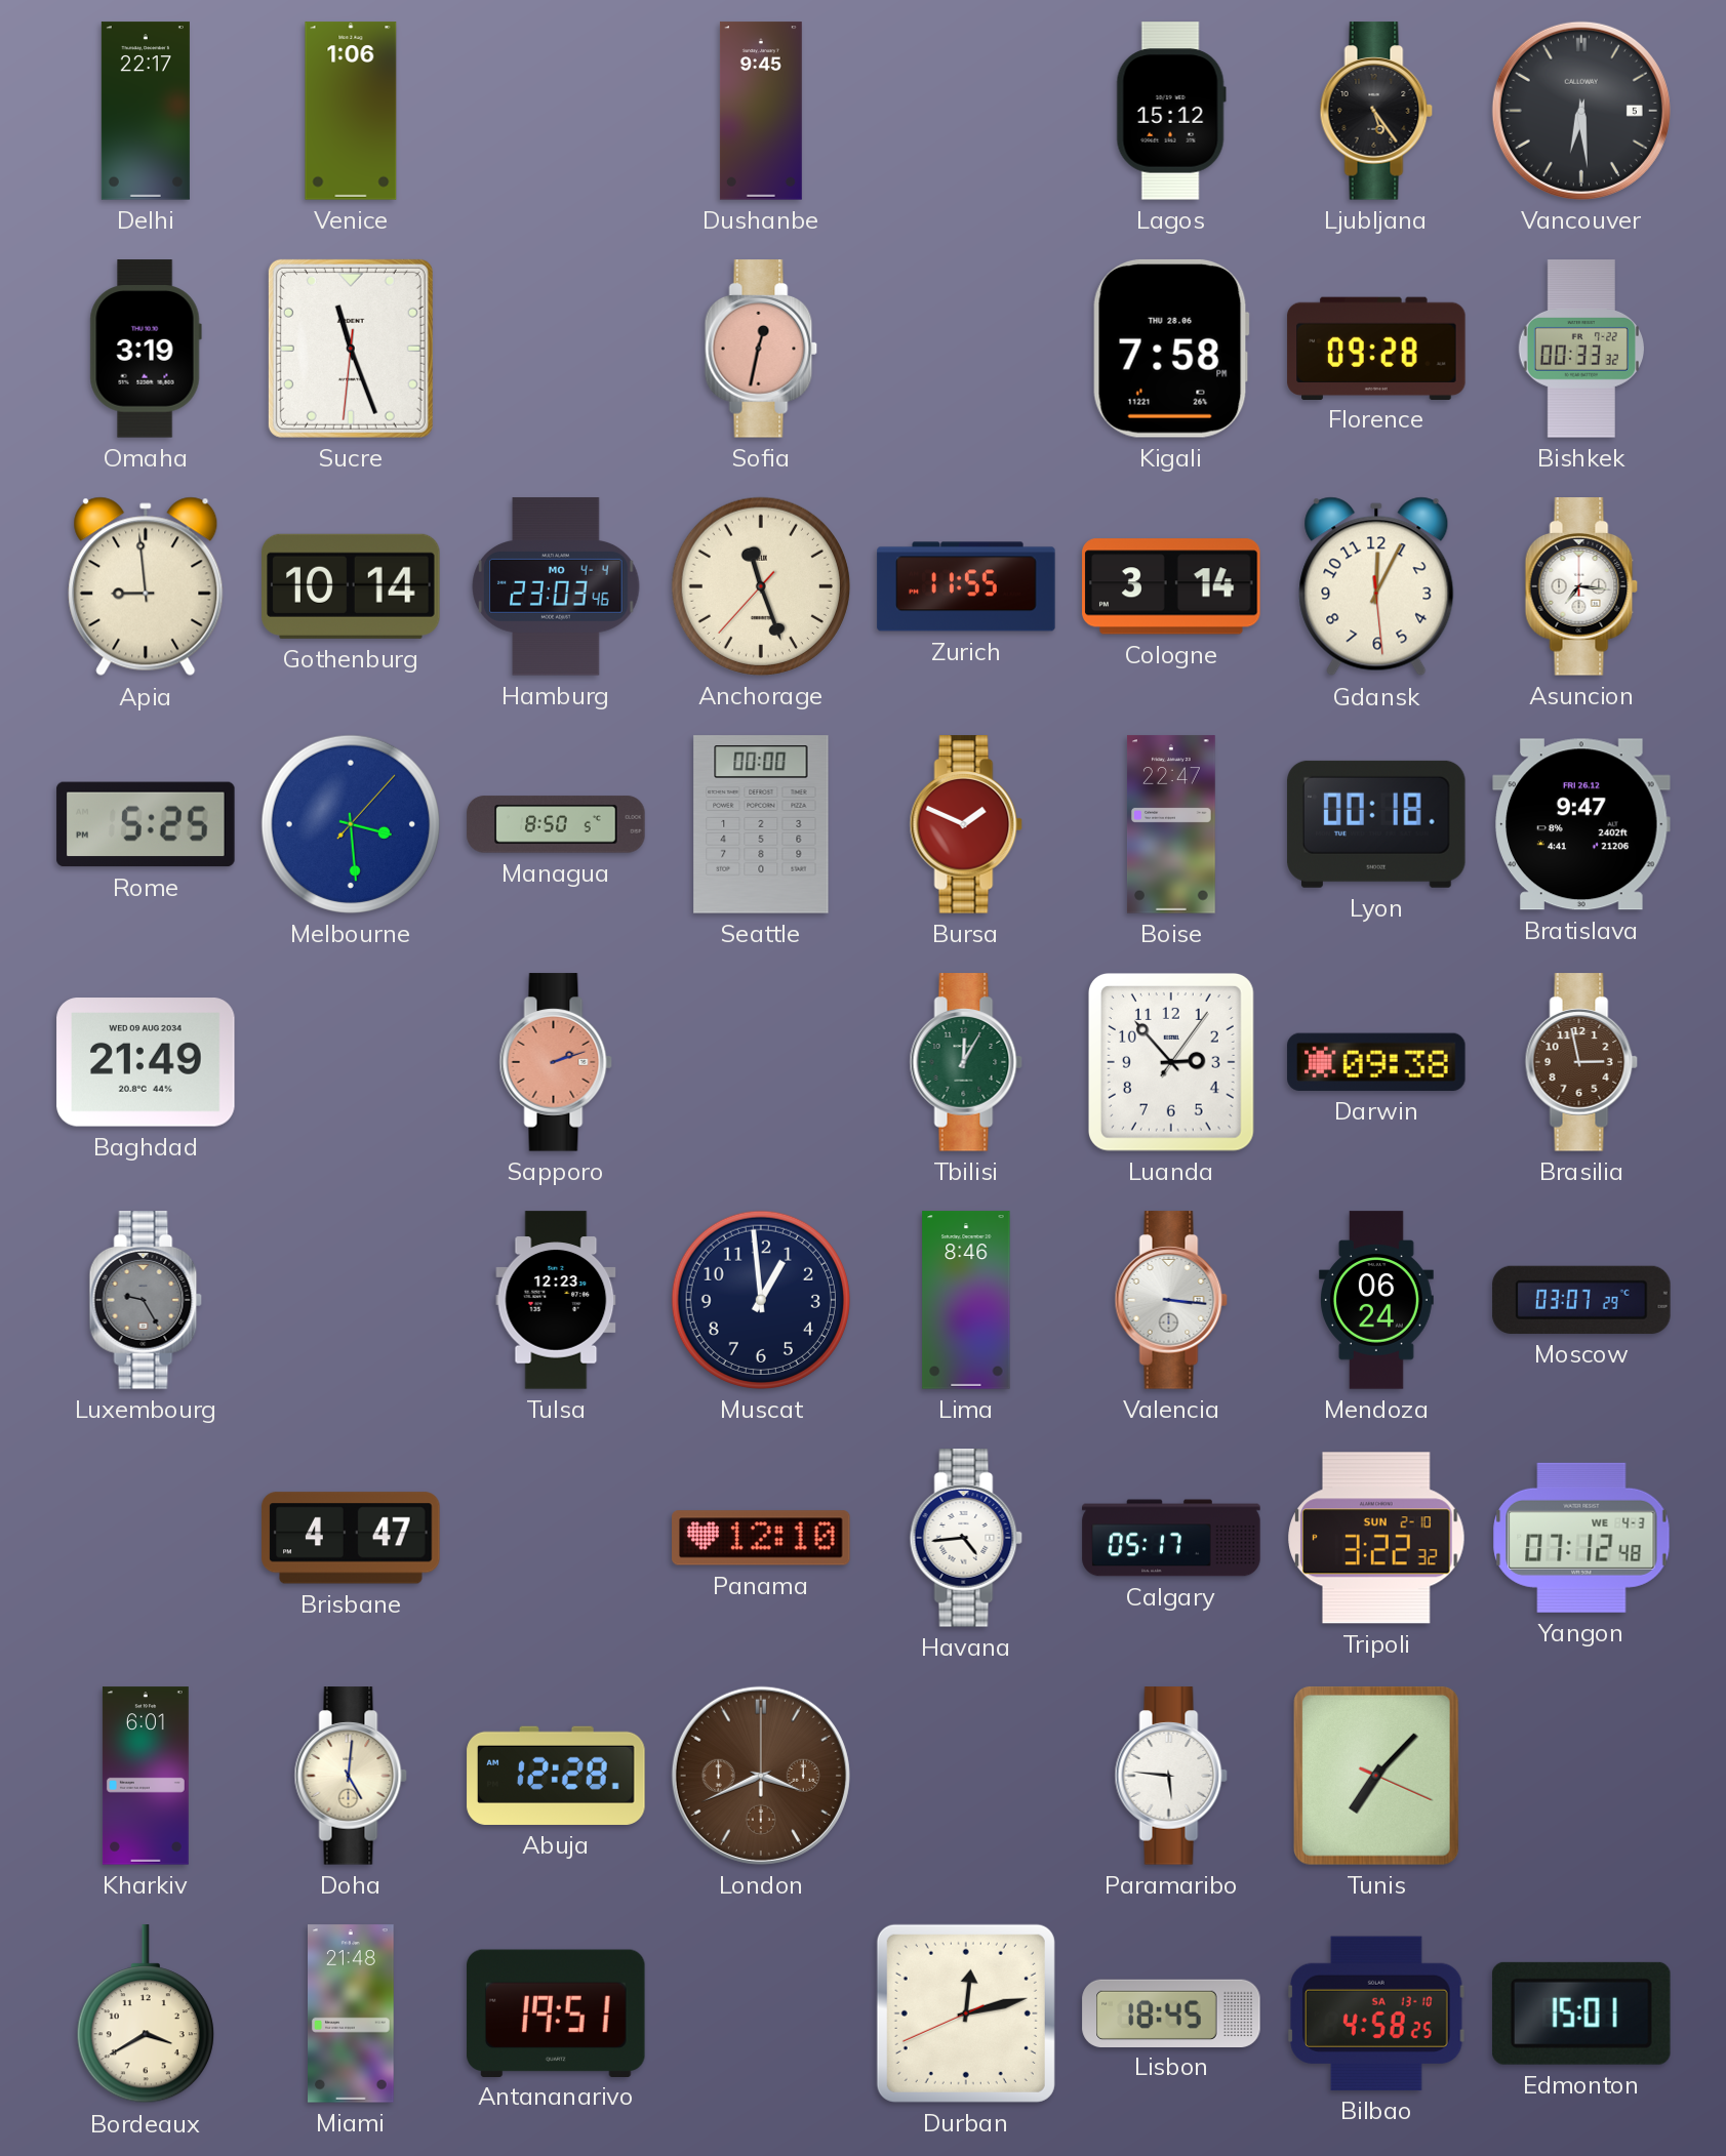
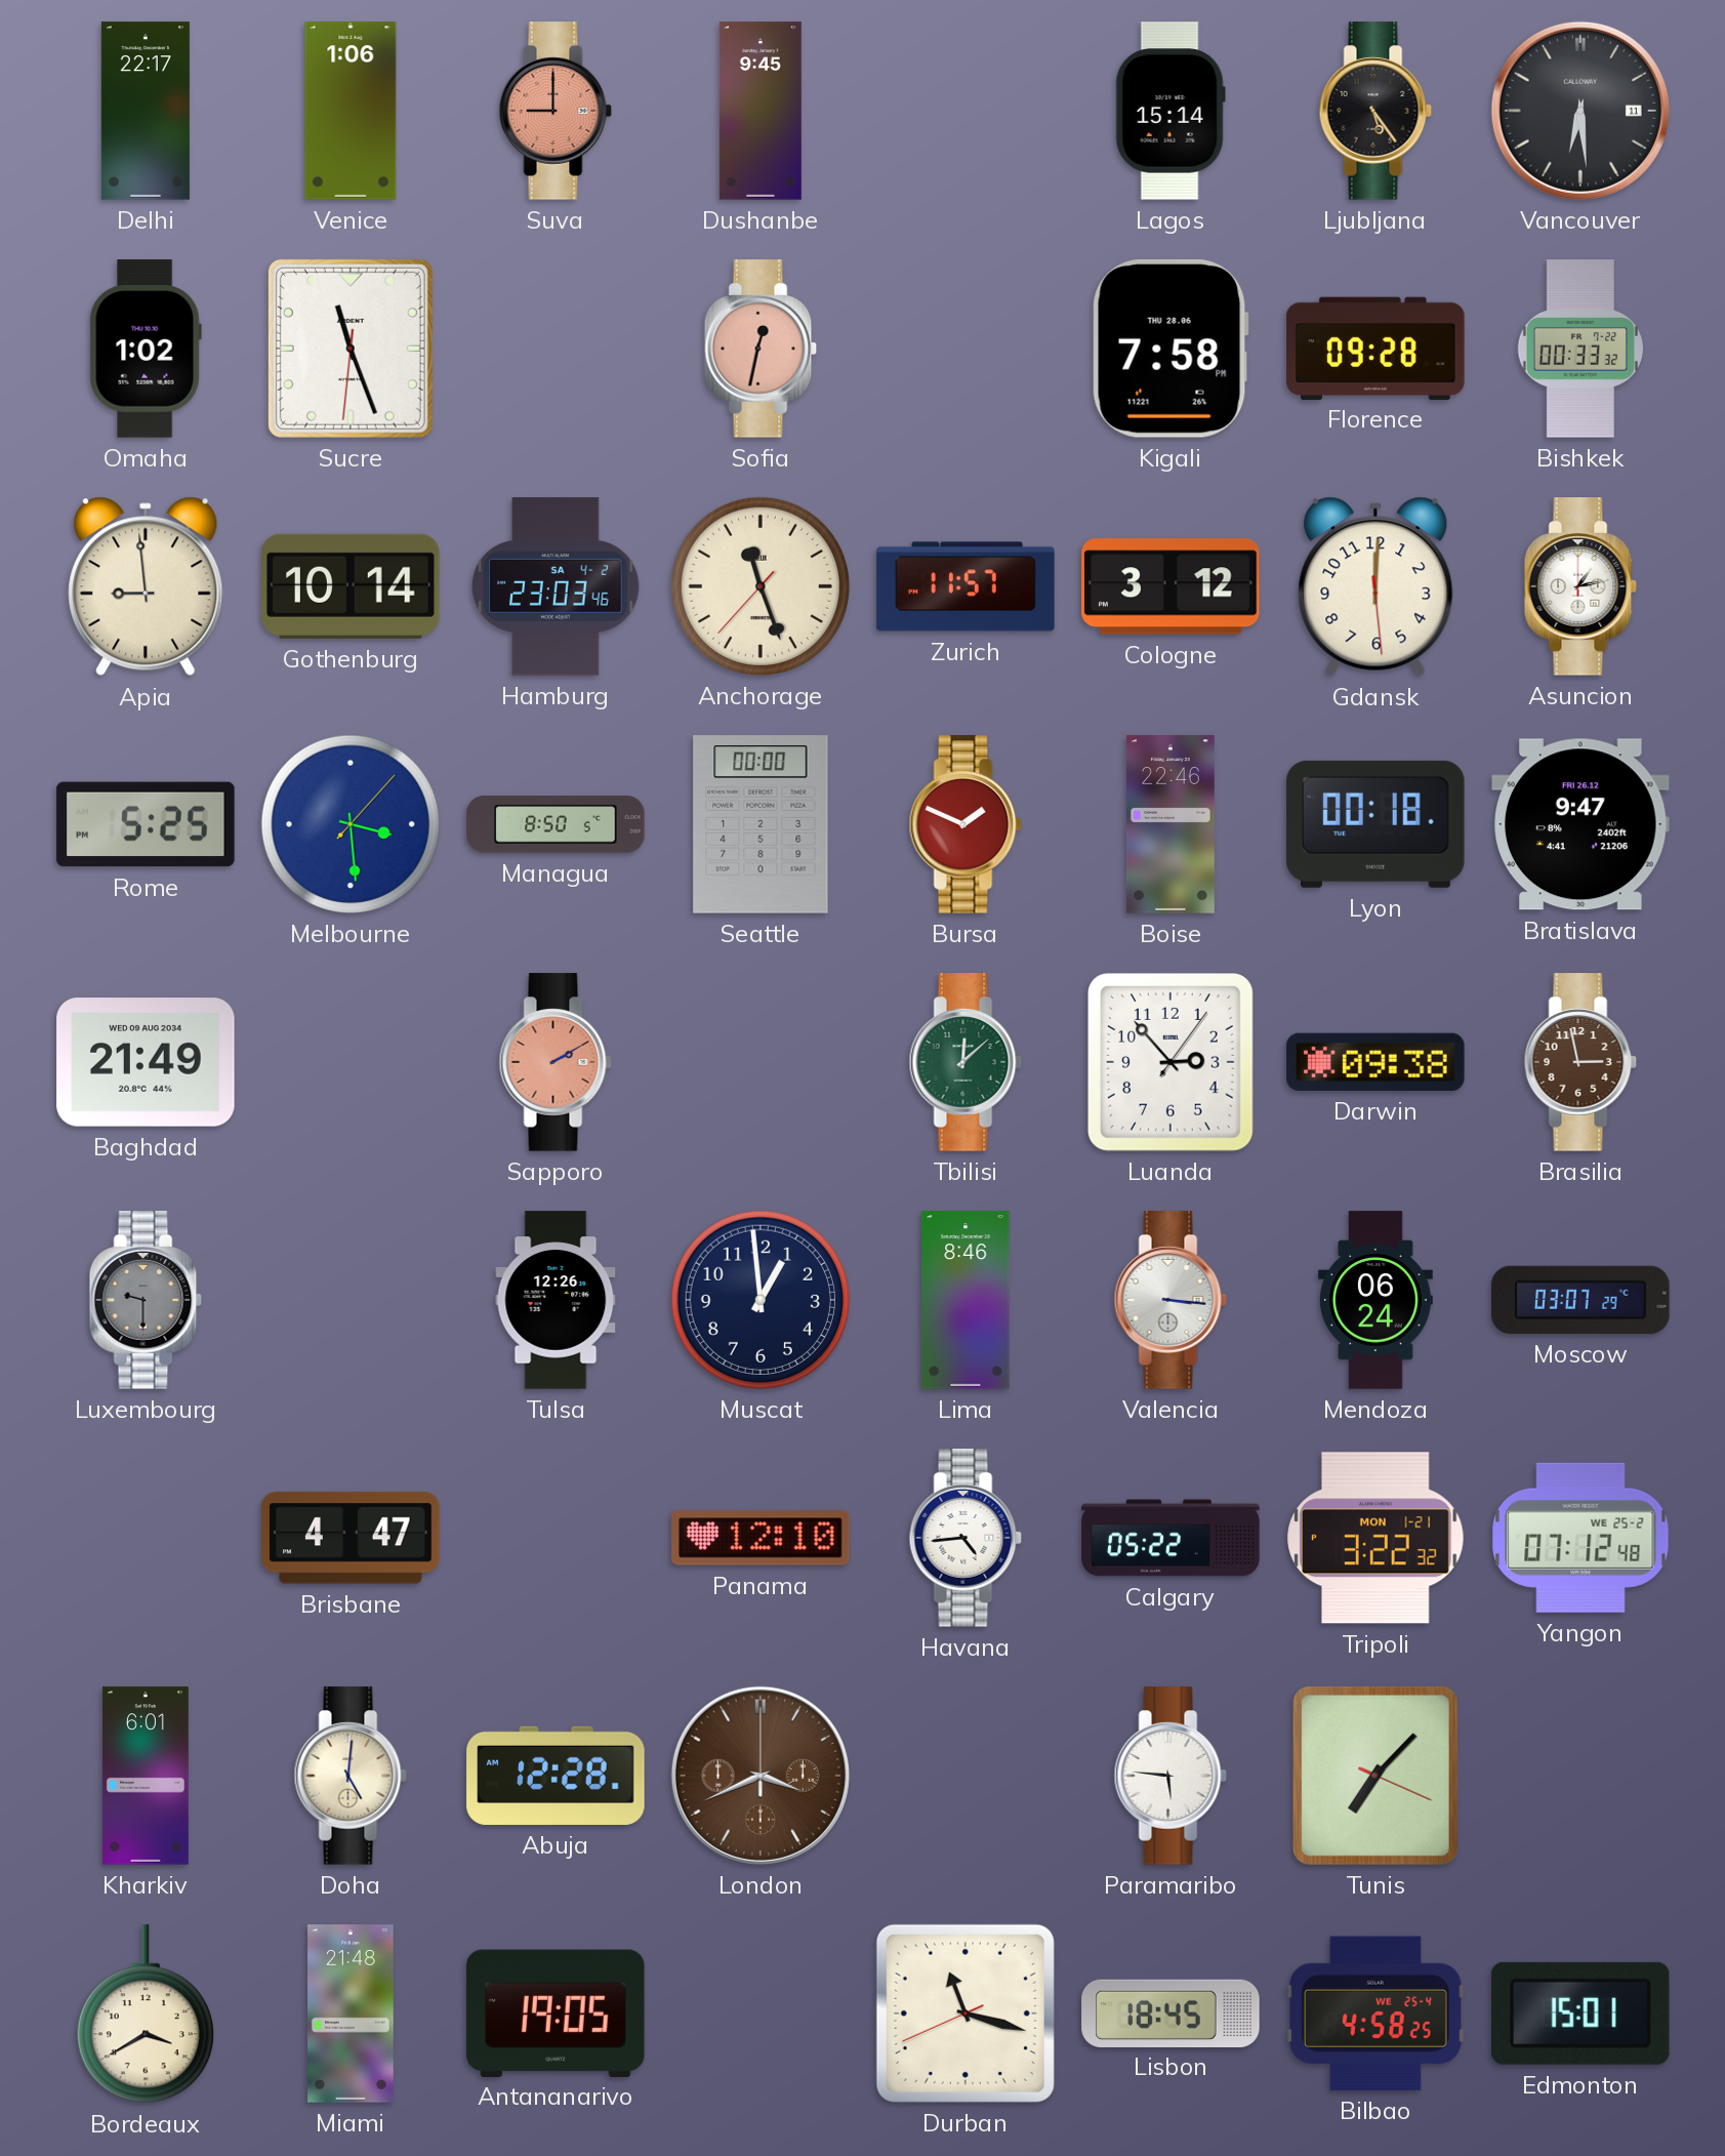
Suva: none -> 9:00
Lagos: 15:12 -> 15:14
Vancouver date: 5 -> 11
Omaha: 3:19 -> 1:02
Hamburg date: MO 4-4 -> SA 4-2
Zurich: 11:55 -> 11:57
Cologne: 3:14 -> 3:12
Gdansk: 12:04 -> 12:00
Asuncion: 7:16 -> 1:13
Boise: 22:47 -> 22:46
Sapporo: 2:12 -> 2:10
Tbilisi: 12:05 -> 12:08
Luxembourg: 9:25 -> 9:30
Tulsa: 12:23 -> 12:26
Calgary: 05:17 -> 05:22
Tripoli date: SUN 2-10 -> MON 1-21
Yangon date: WE 4-3 -> WE 25-2
Antananarivo: 19:51 -> 19:05
Durban: 12:12 -> 11:17
Bilbao date: SA 13-10 -> WE 25-4
